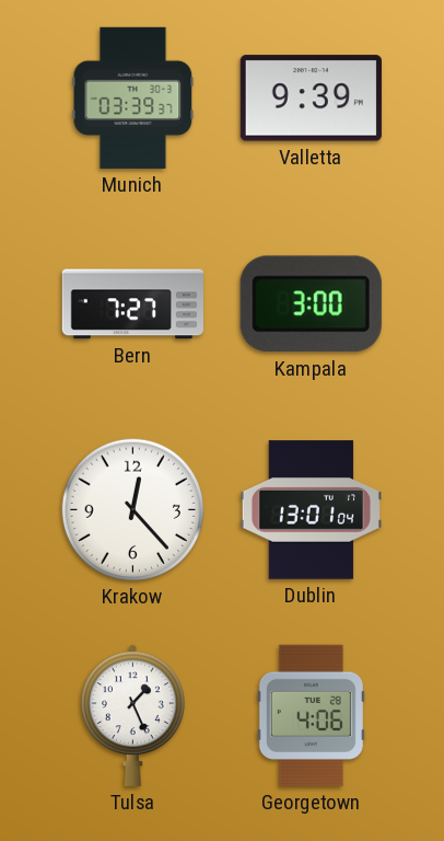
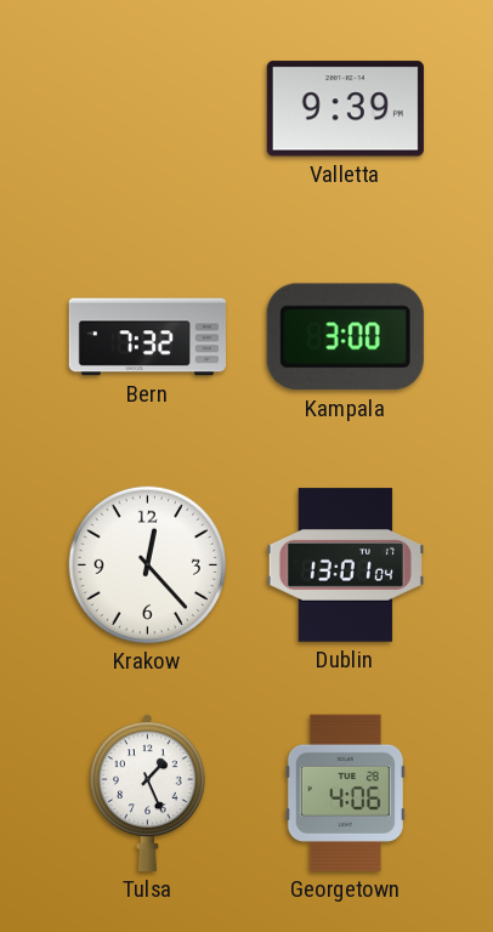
Munich: 03:39 -> none
Bern: 7:27 -> 7:32
